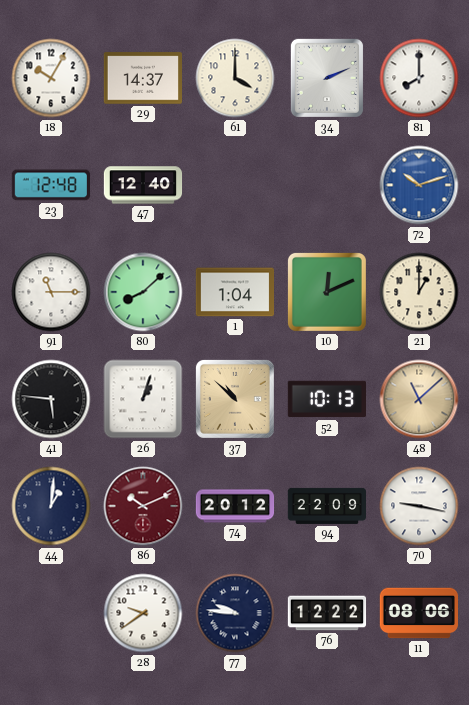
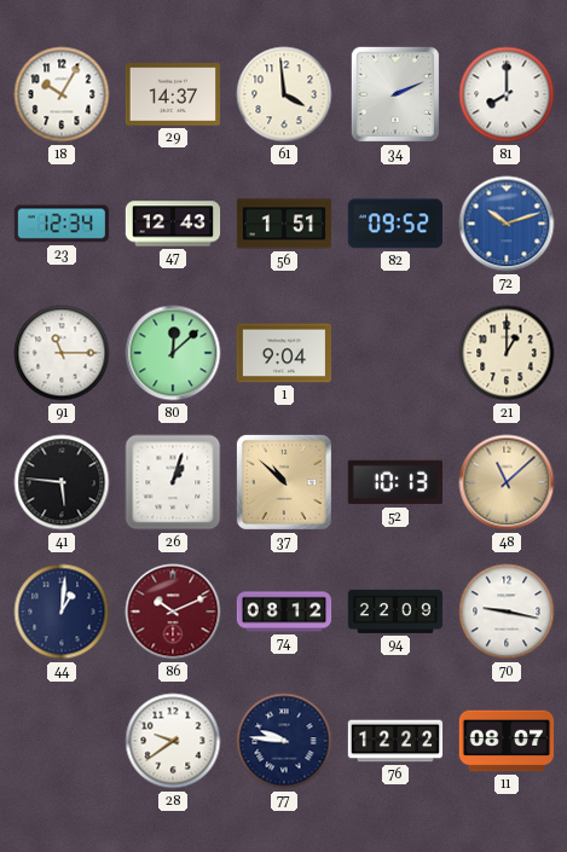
61: 4:00 -> 3:59
23: 12:48 -> 12:34
47: 12:40 -> 12:43
56: none -> 1:51
82: none -> 09:52
80: 8:08 -> 12:08
1: 1:04 -> 9:04
10: 12:11 -> none
74: 20:12 -> 08:12
11: 08:06 -> 08:07
